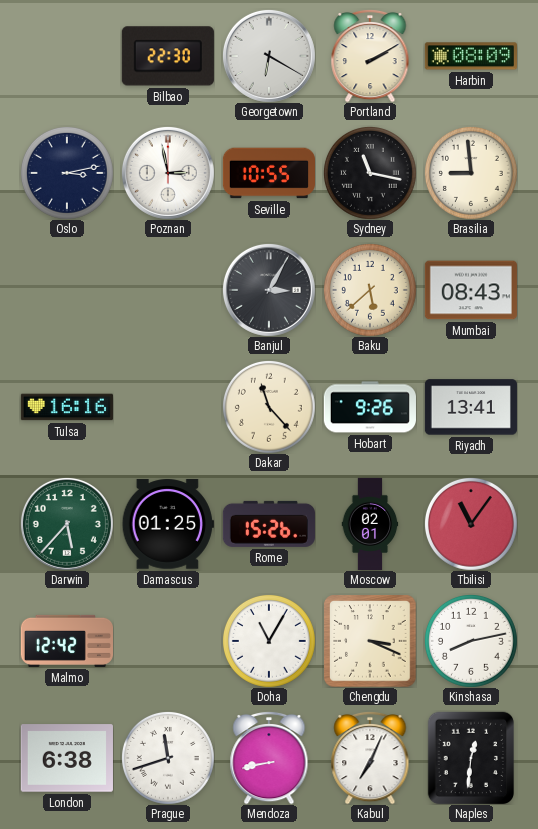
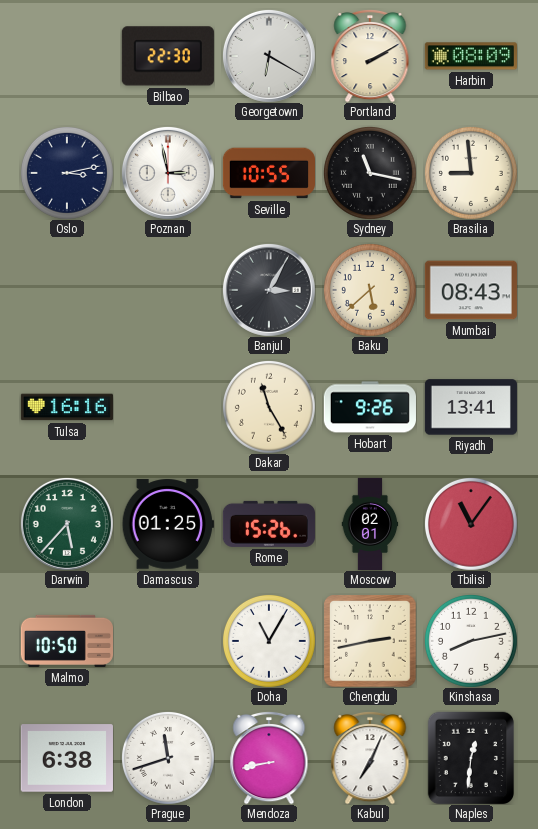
Dakar: 11:23 -> 11:25
Malmo: 12:42 -> 10:50
Chengdu: 3:19 -> 2:43
